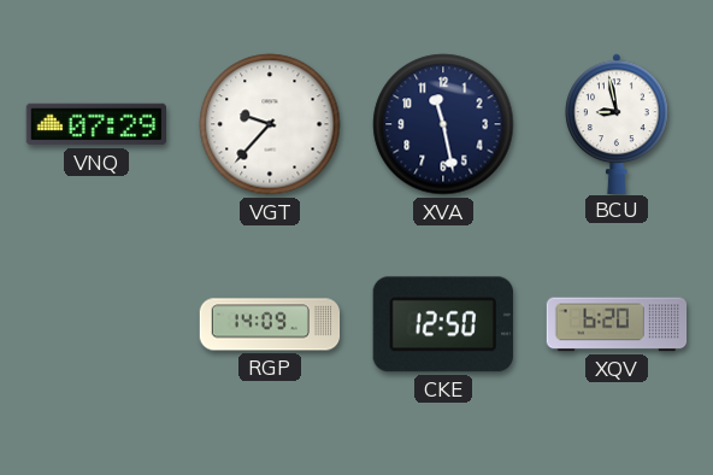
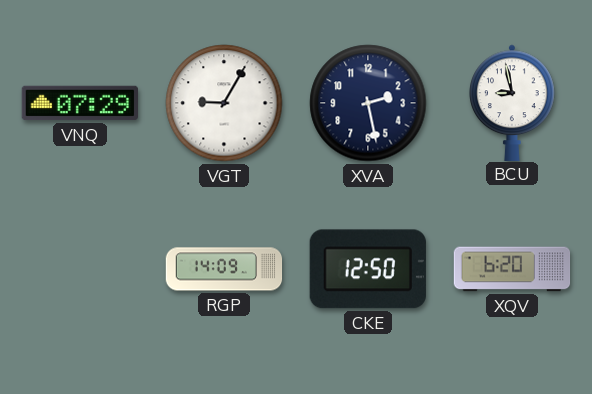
VGT: 9:37 -> 9:05
XVA: 11:28 -> 2:28
